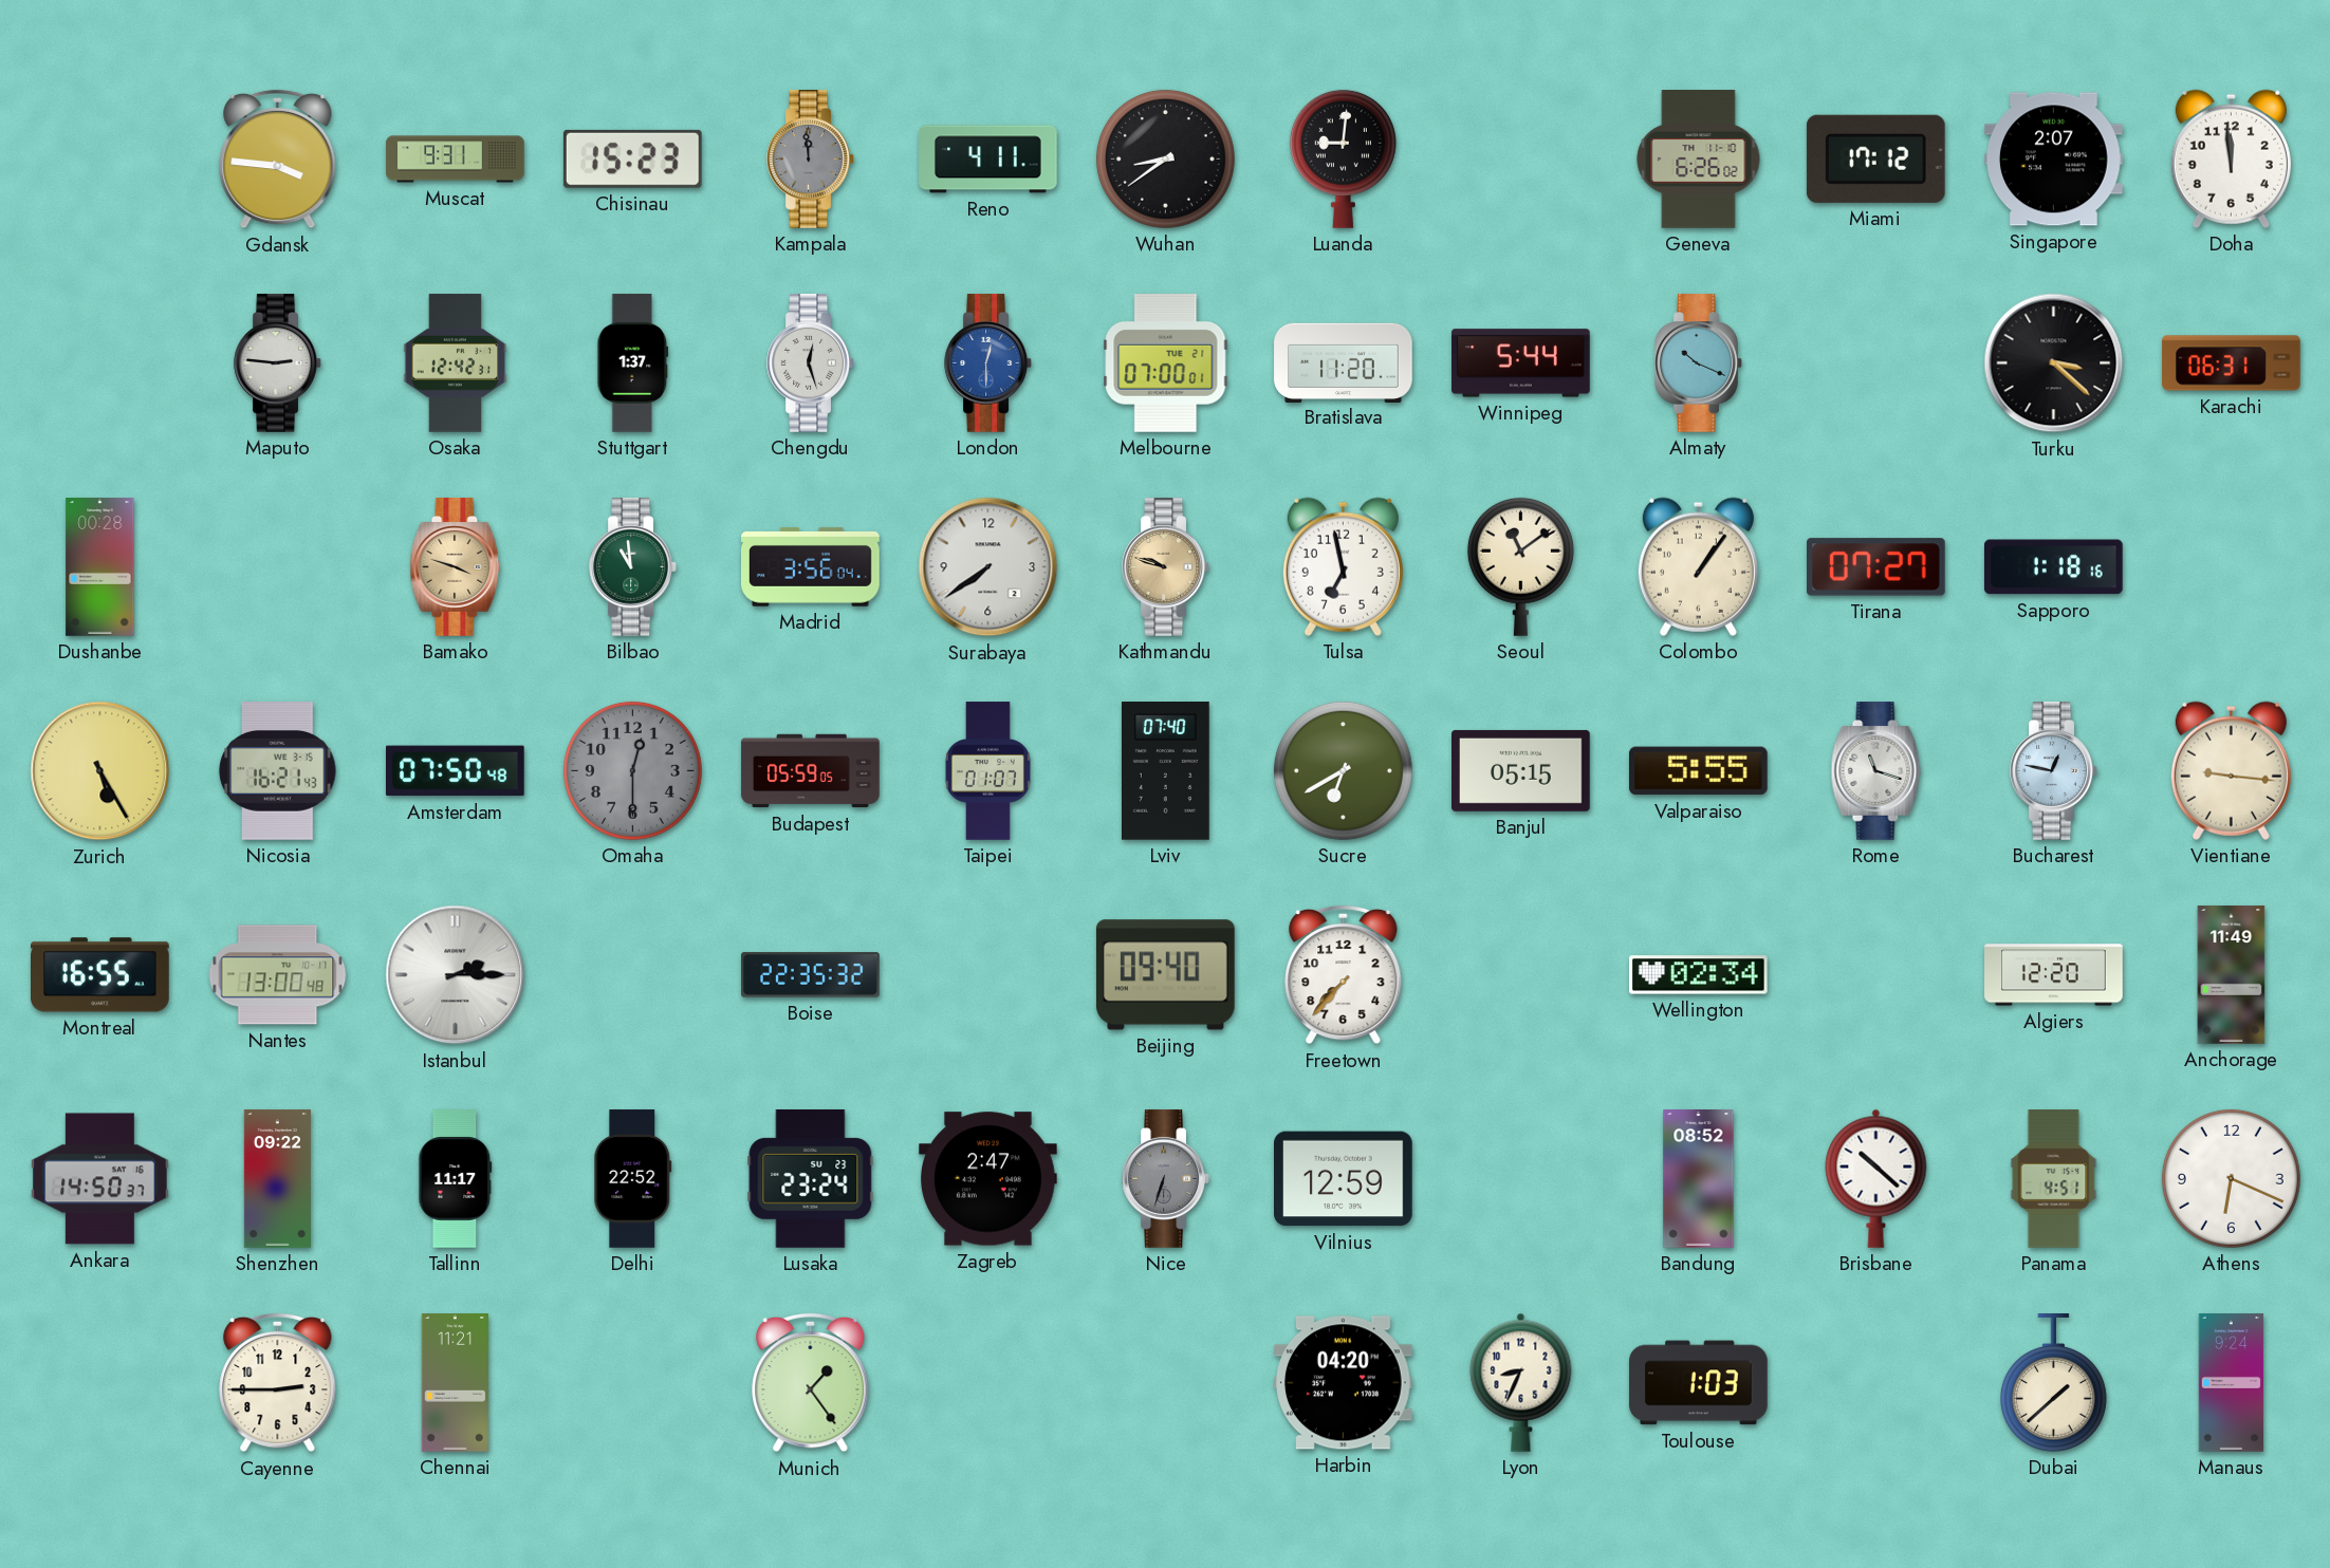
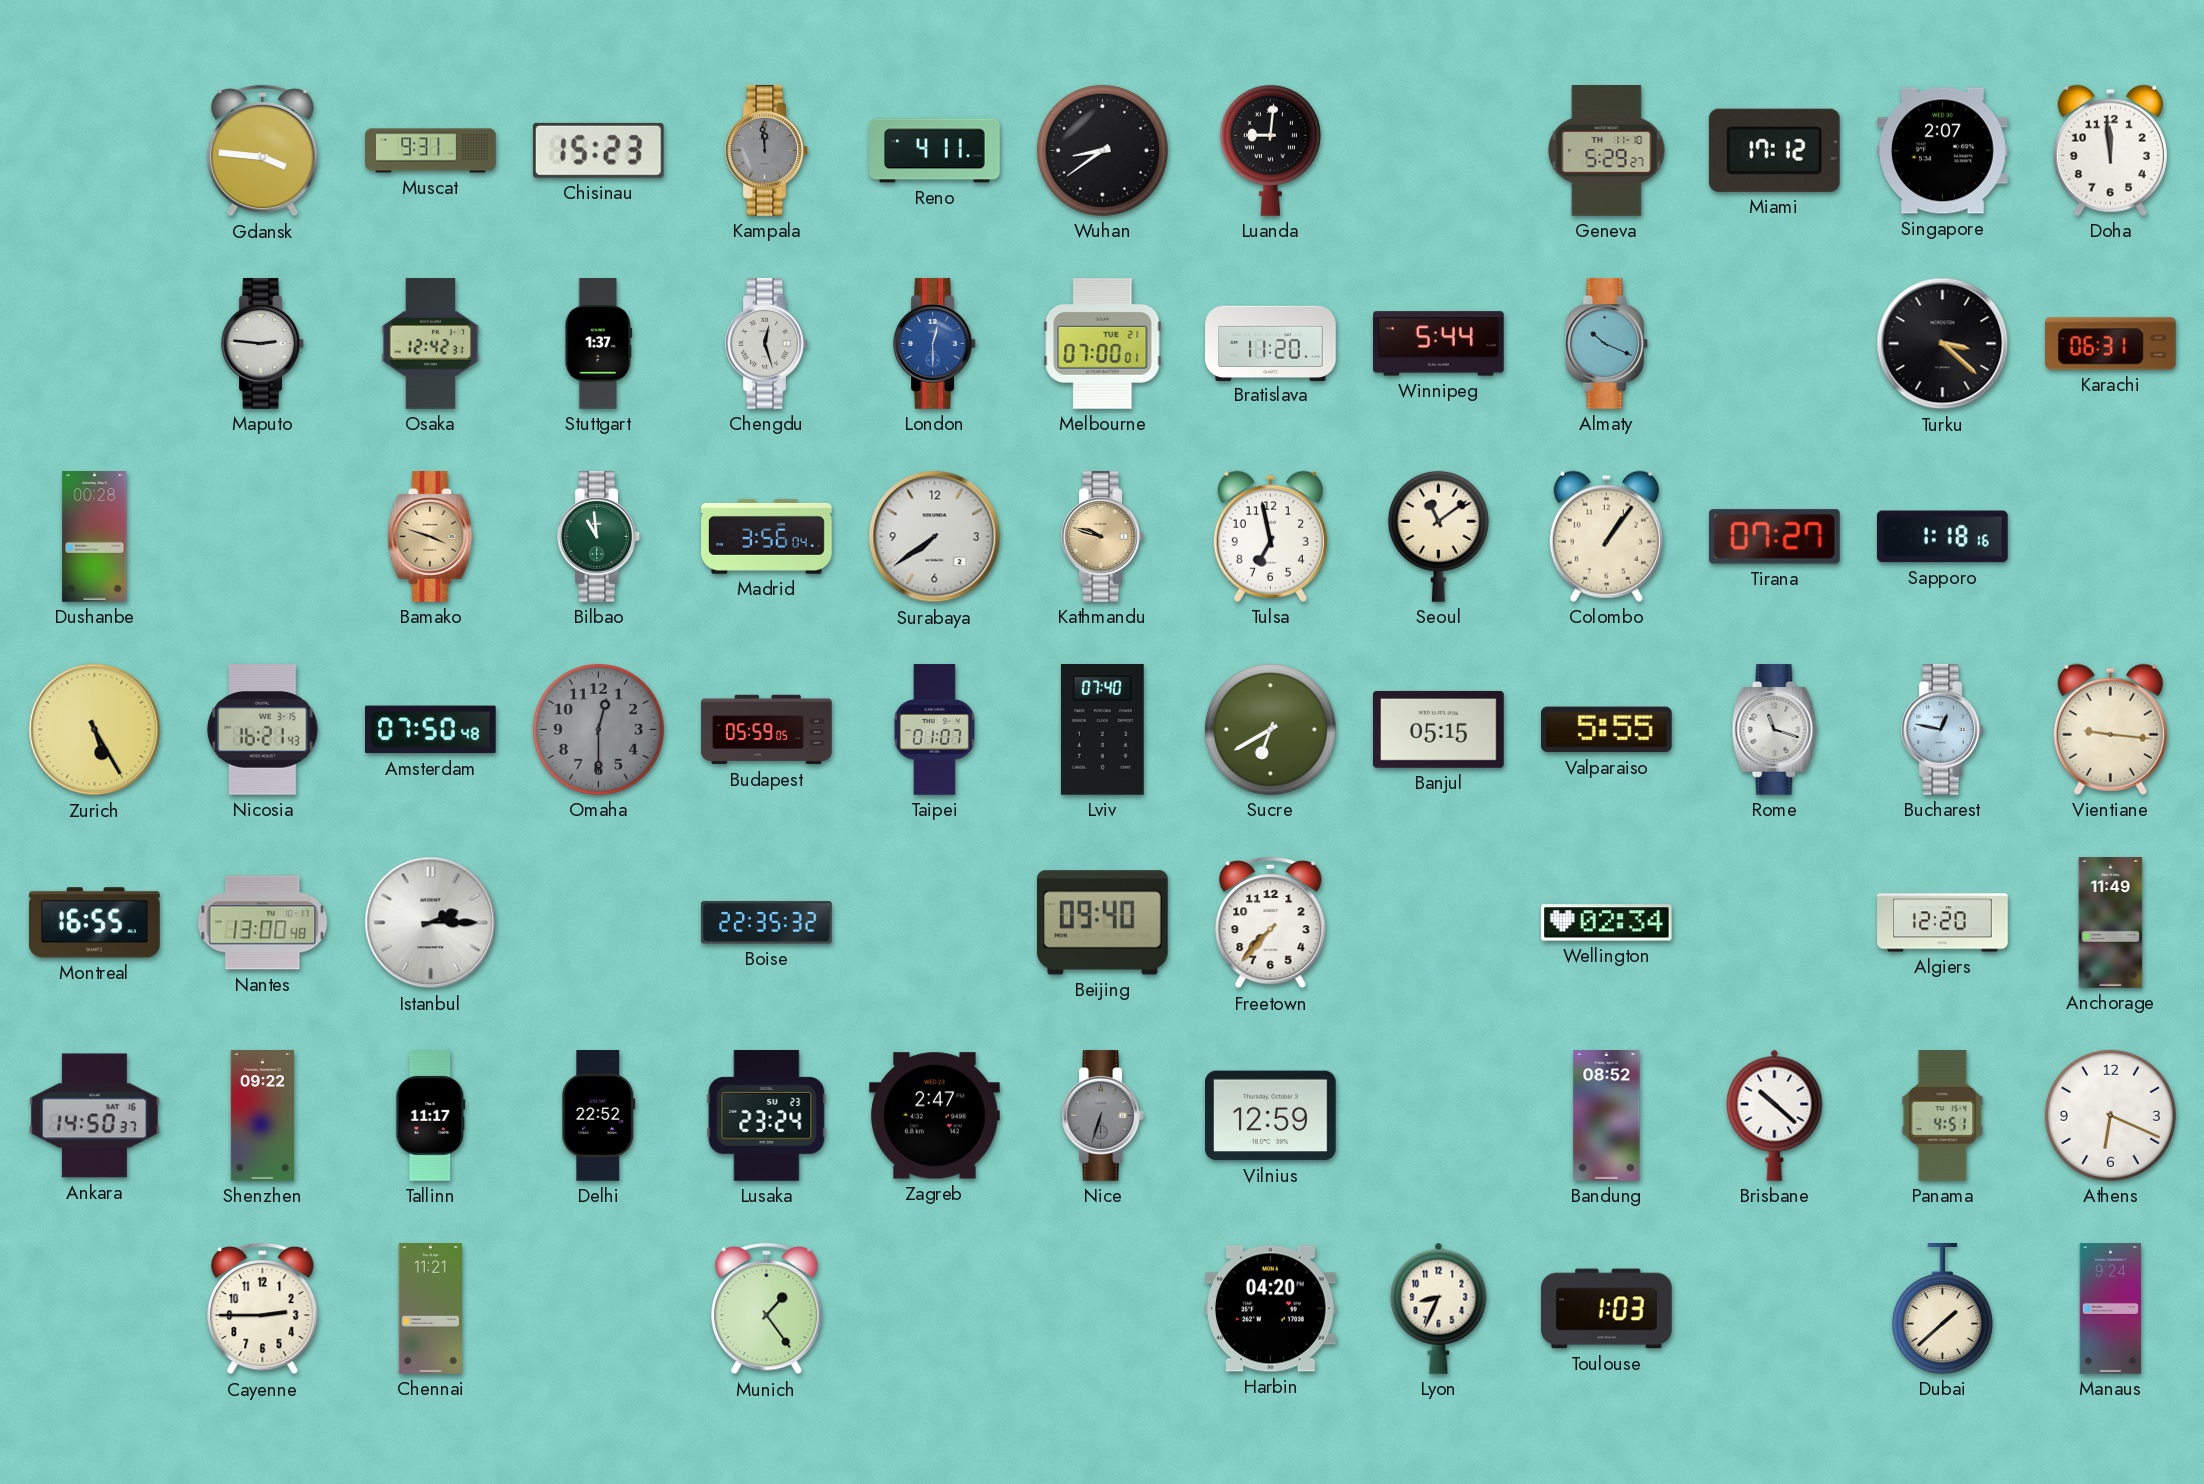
Geneva: 6:26 -> 5:29
